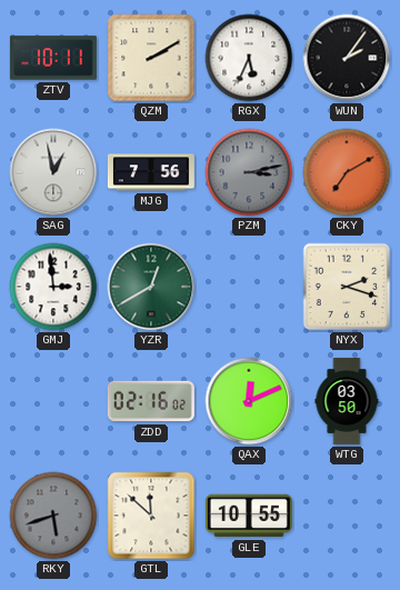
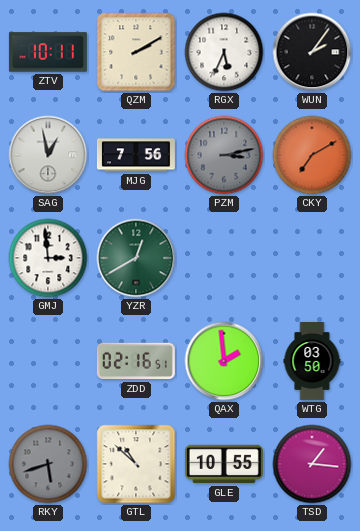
NYX: 2:18 -> none
ZDD: 02:16:02 -> 02:16:51
QAX: 12:11 -> 1:59
GTL: 11:52 -> 10:52
TSD: none -> 1:16
